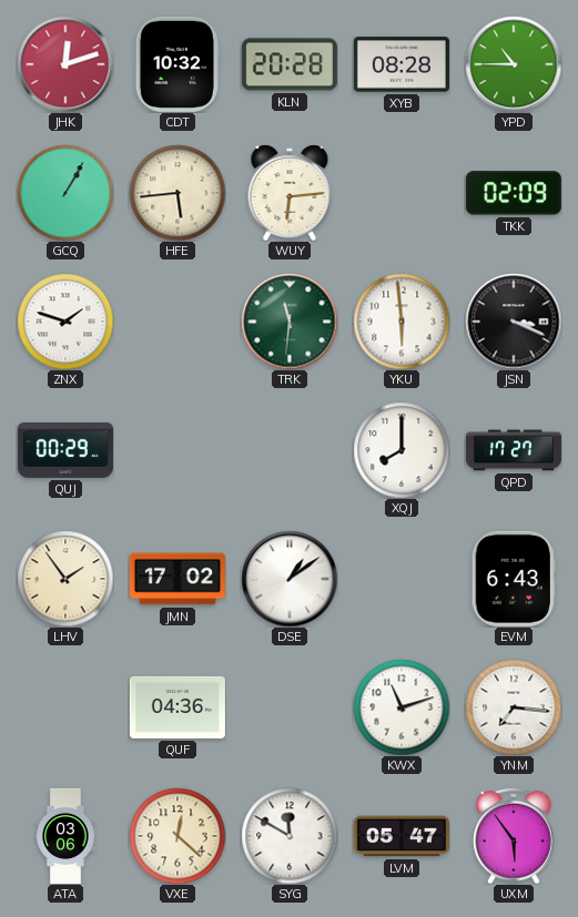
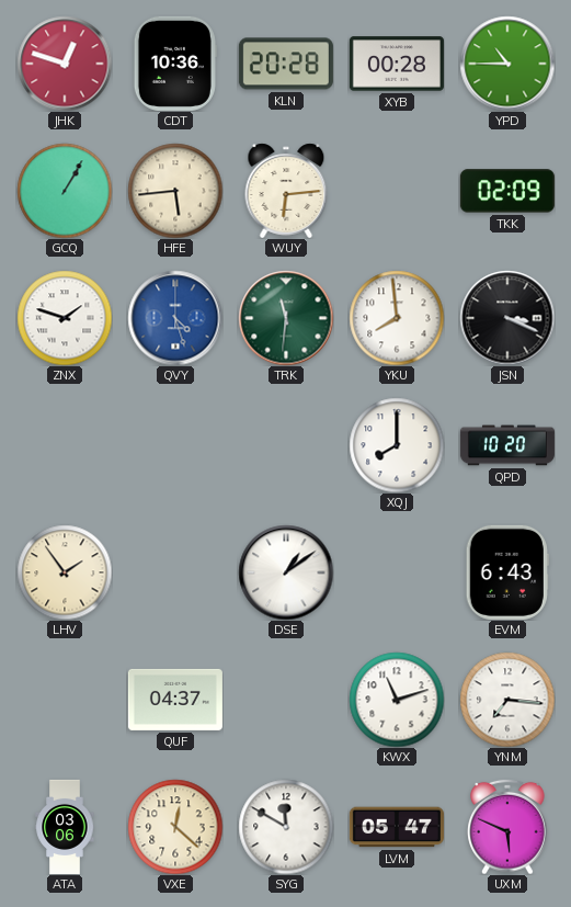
JHK: 12:12 -> 12:48
CDT: 10:32 -> 10:36
XYB: 08:28 -> 00:28
QVY: none -> 4:27
YKU: 5:59 -> 7:59
QUJ: 00:29 -> none
QPD: 17:27 -> 10:20
JMN: 17:02 -> none
QUF: 04:36 -> 04:37
UXM: 5:54 -> 5:49
